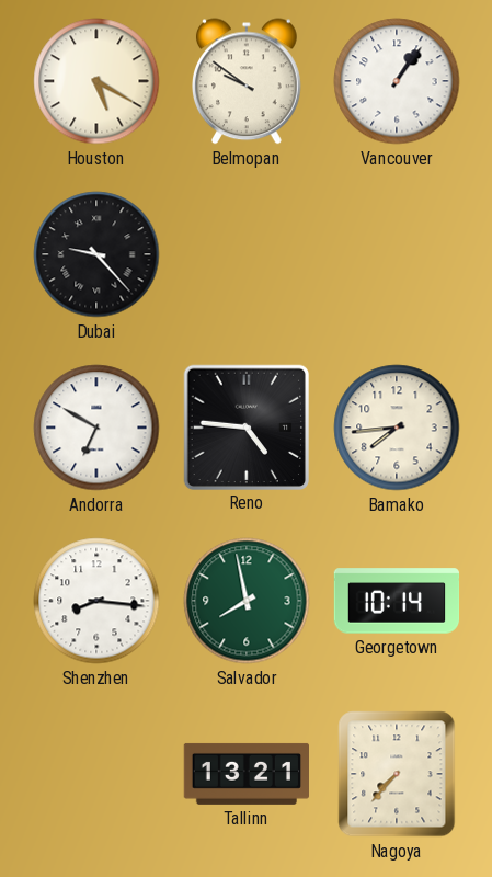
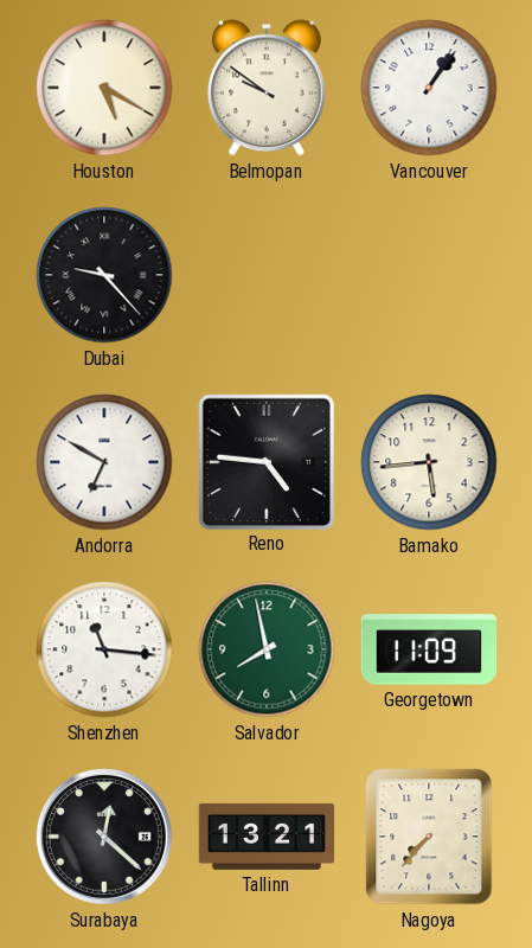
Bamako: 7:44 -> 5:44
Shenzhen: 8:16 -> 11:16
Georgetown: 10:14 -> 11:09
Surabaya: none -> 12:22
